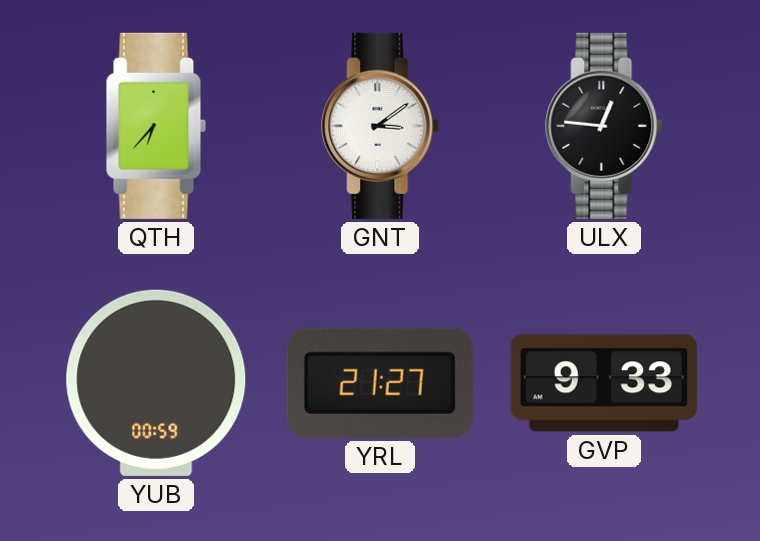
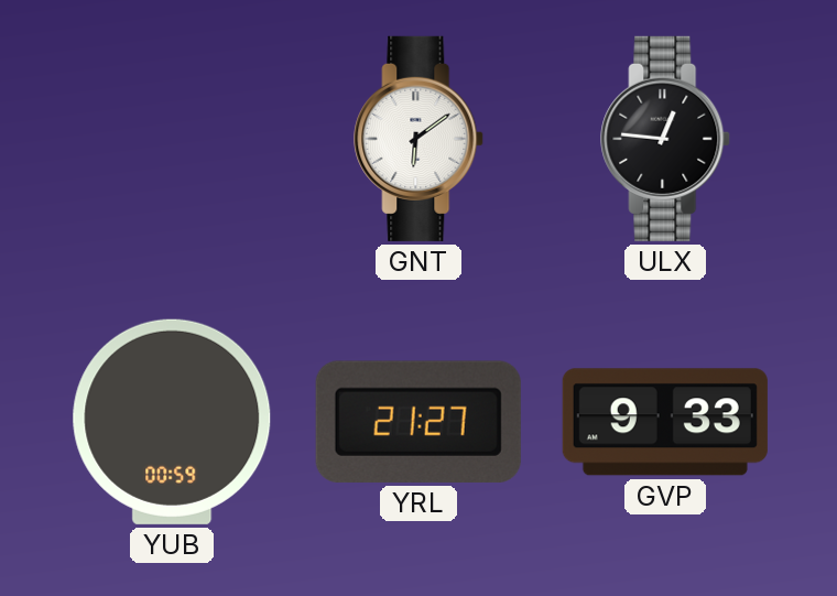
QTH: 6:37 -> none
GNT: 3:09 -> 6:09
